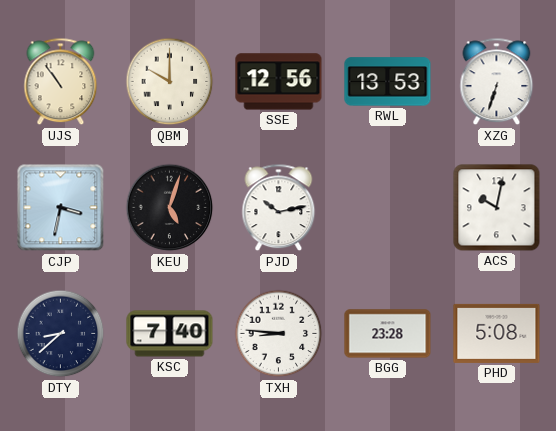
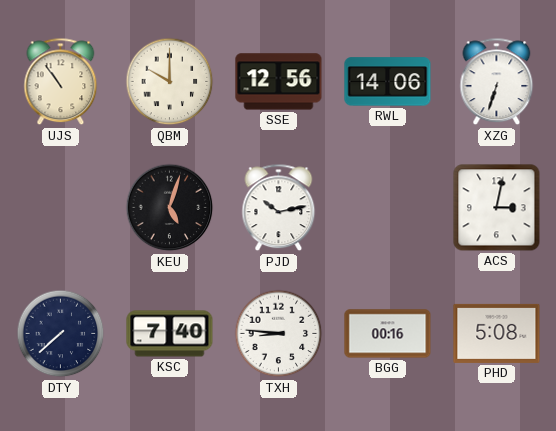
RWL: 13:53 -> 14:06
CJP: 3:32 -> none
ACS: 10:02 -> 3:02
DTY: 8:38 -> 7:38
BGG: 23:28 -> 00:16
